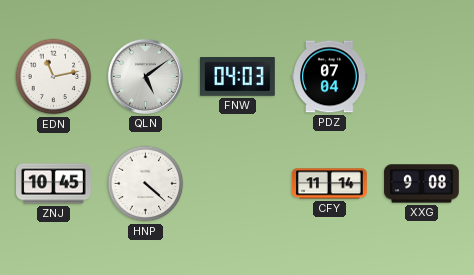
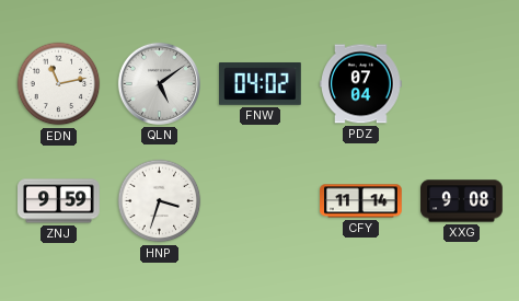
FNW: 04:03 -> 04:02
ZNJ: 10:45 -> 9:59
HNP: 4:22 -> 3:33
